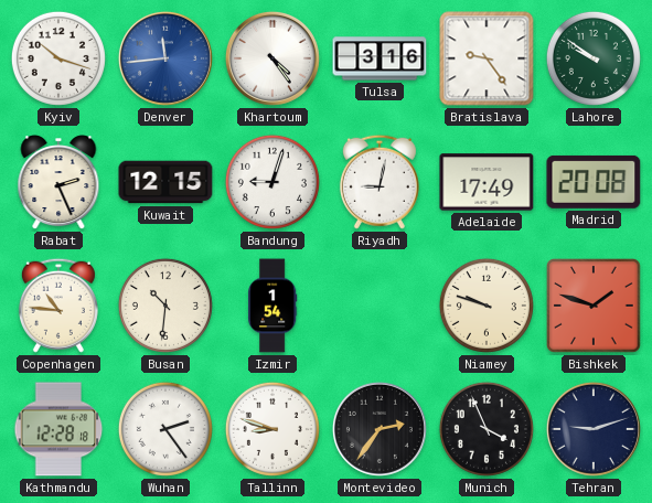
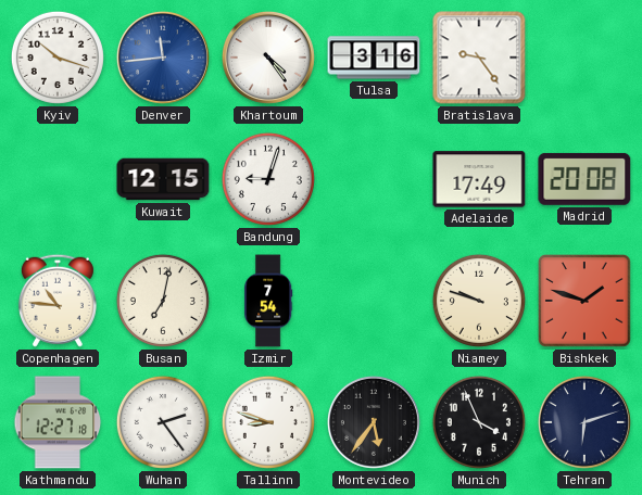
Lahore: 9:51 -> none
Rabat: 2:26 -> none
Riyadh: 9:02 -> none
Busan: 10:31 -> 7:02
Izmir: 1:54 -> 7:54
Kathmandu: 12:28 -> 12:27
Montevideo: 2:36 -> 5:36
Tehran: 9:12 -> 6:12
